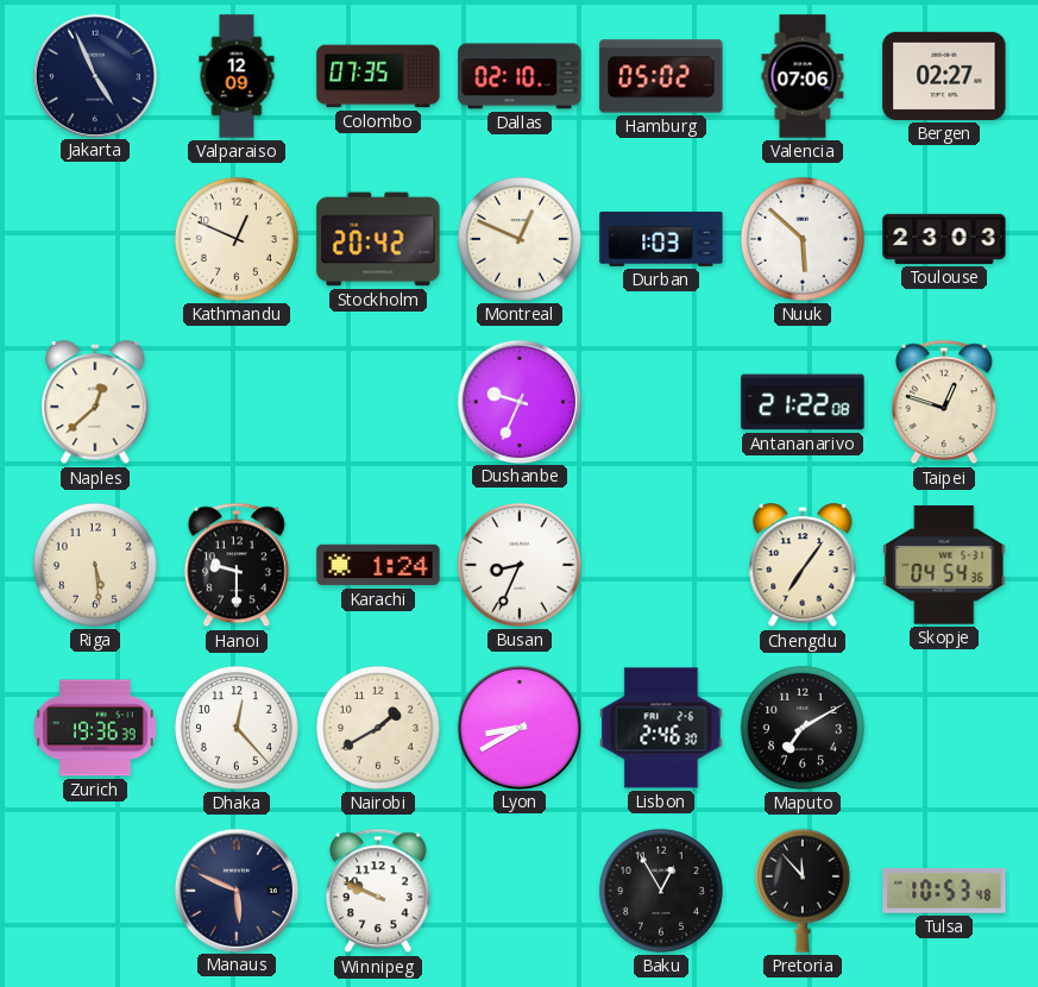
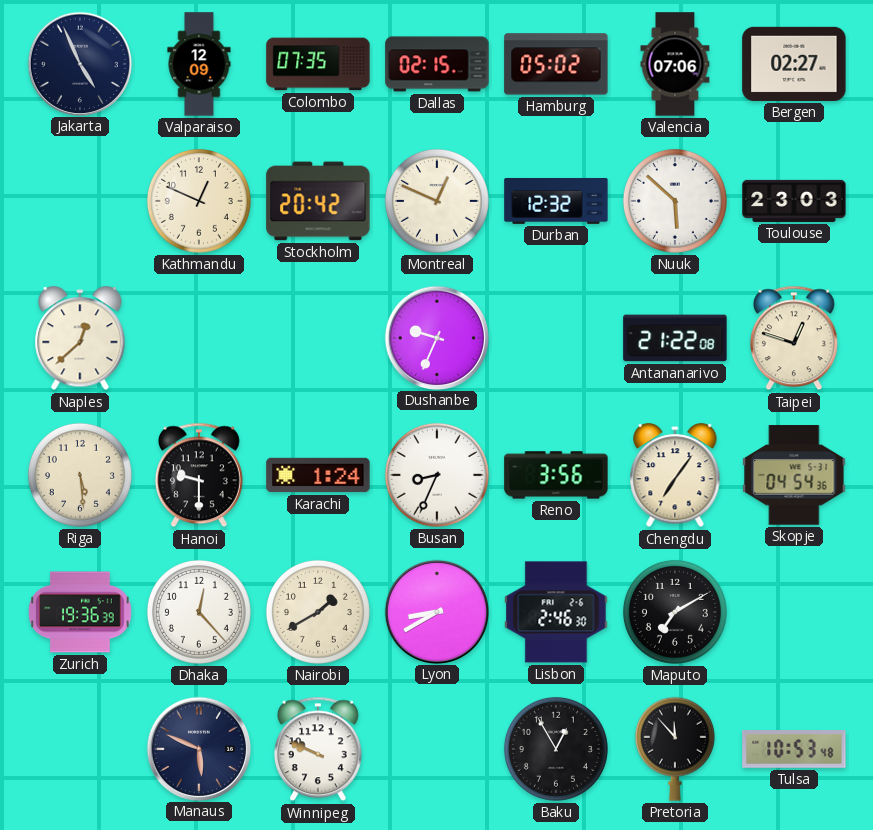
Dallas: 02:10 -> 02:15
Durban: 1:03 -> 12:32
Reno: none -> 3:56
